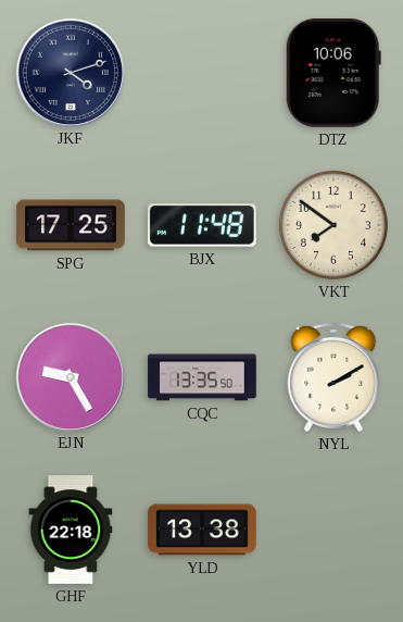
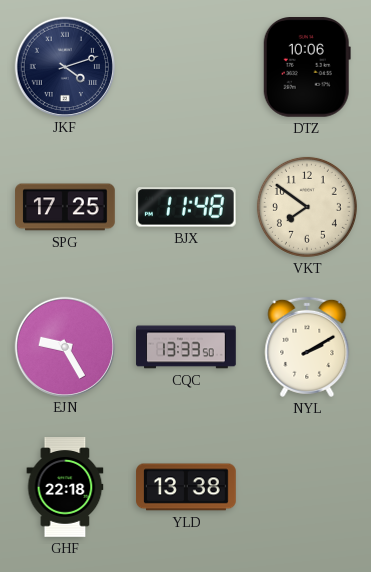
CQC: 13:35 -> 13:33
